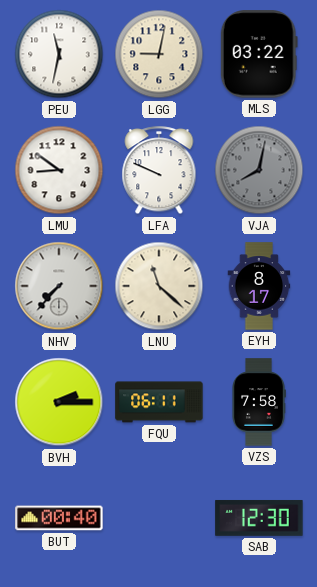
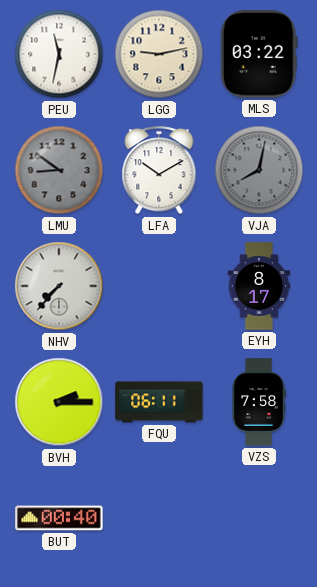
LGG: 9:02 -> 9:13
LMU dial: white -> grey
LFA: 9:49 -> 10:10
LNU: 11:22 -> none
SAB: 12:30 -> none
